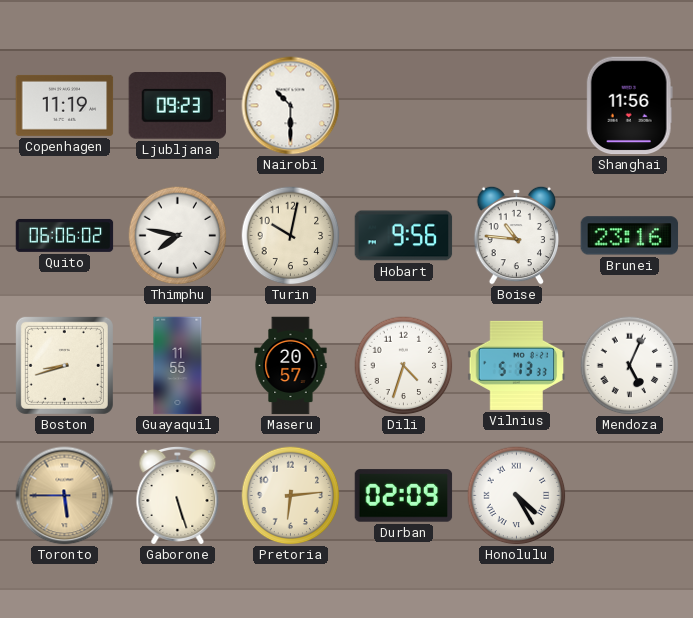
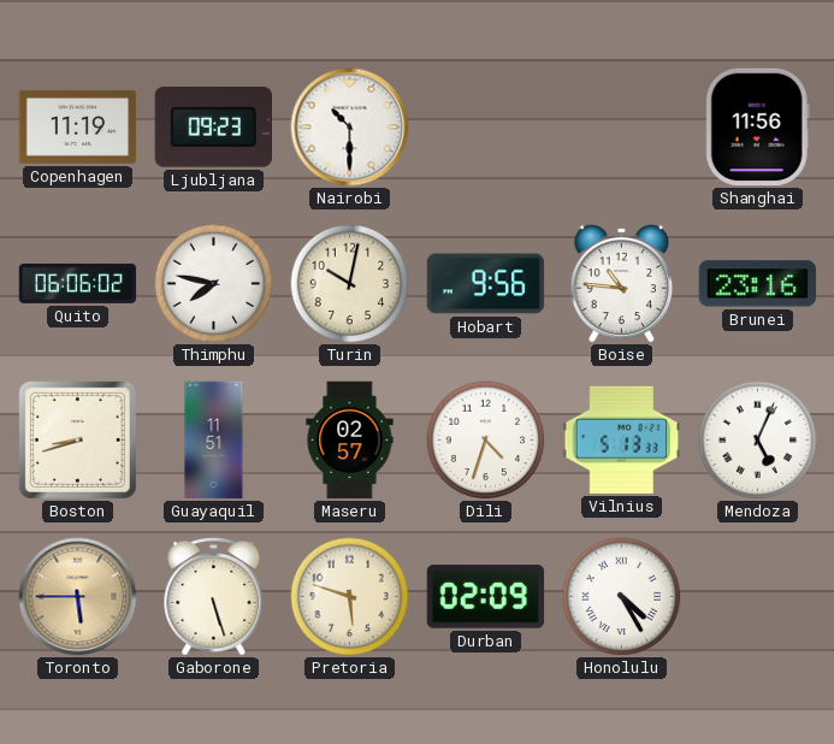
Guayaquil: 11:55 -> 11:51
Maseru: 20:57 -> 02:57
Pretoria: 6:14 -> 5:48
